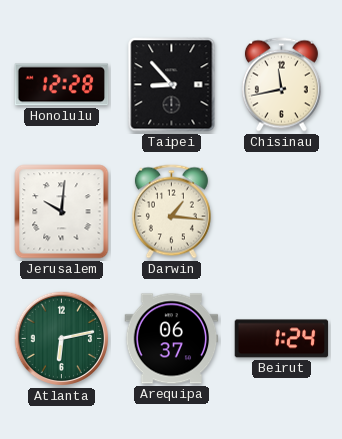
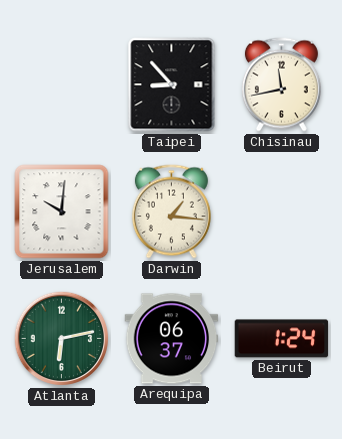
Honolulu: 12:28 -> none
